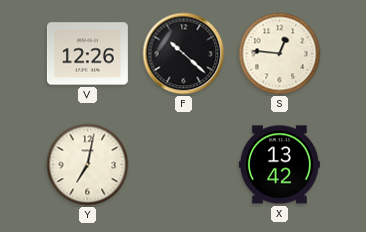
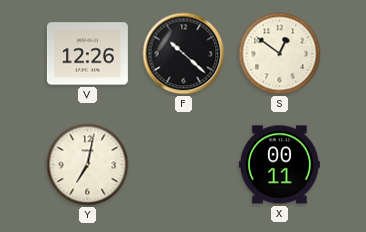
S: 12:46 -> 12:51
X: 13:42 -> 00:11
